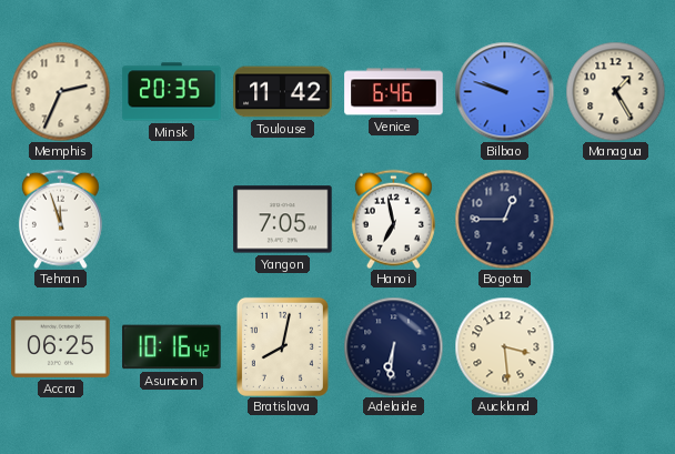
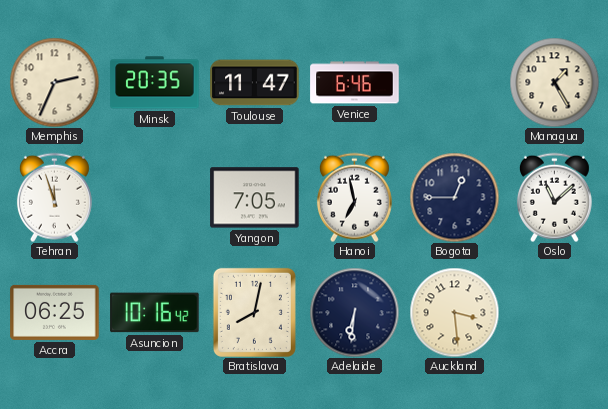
Toulouse: 11:42 -> 11:47
Bilbao: 9:48 -> none
Oslo: none -> 11:08
